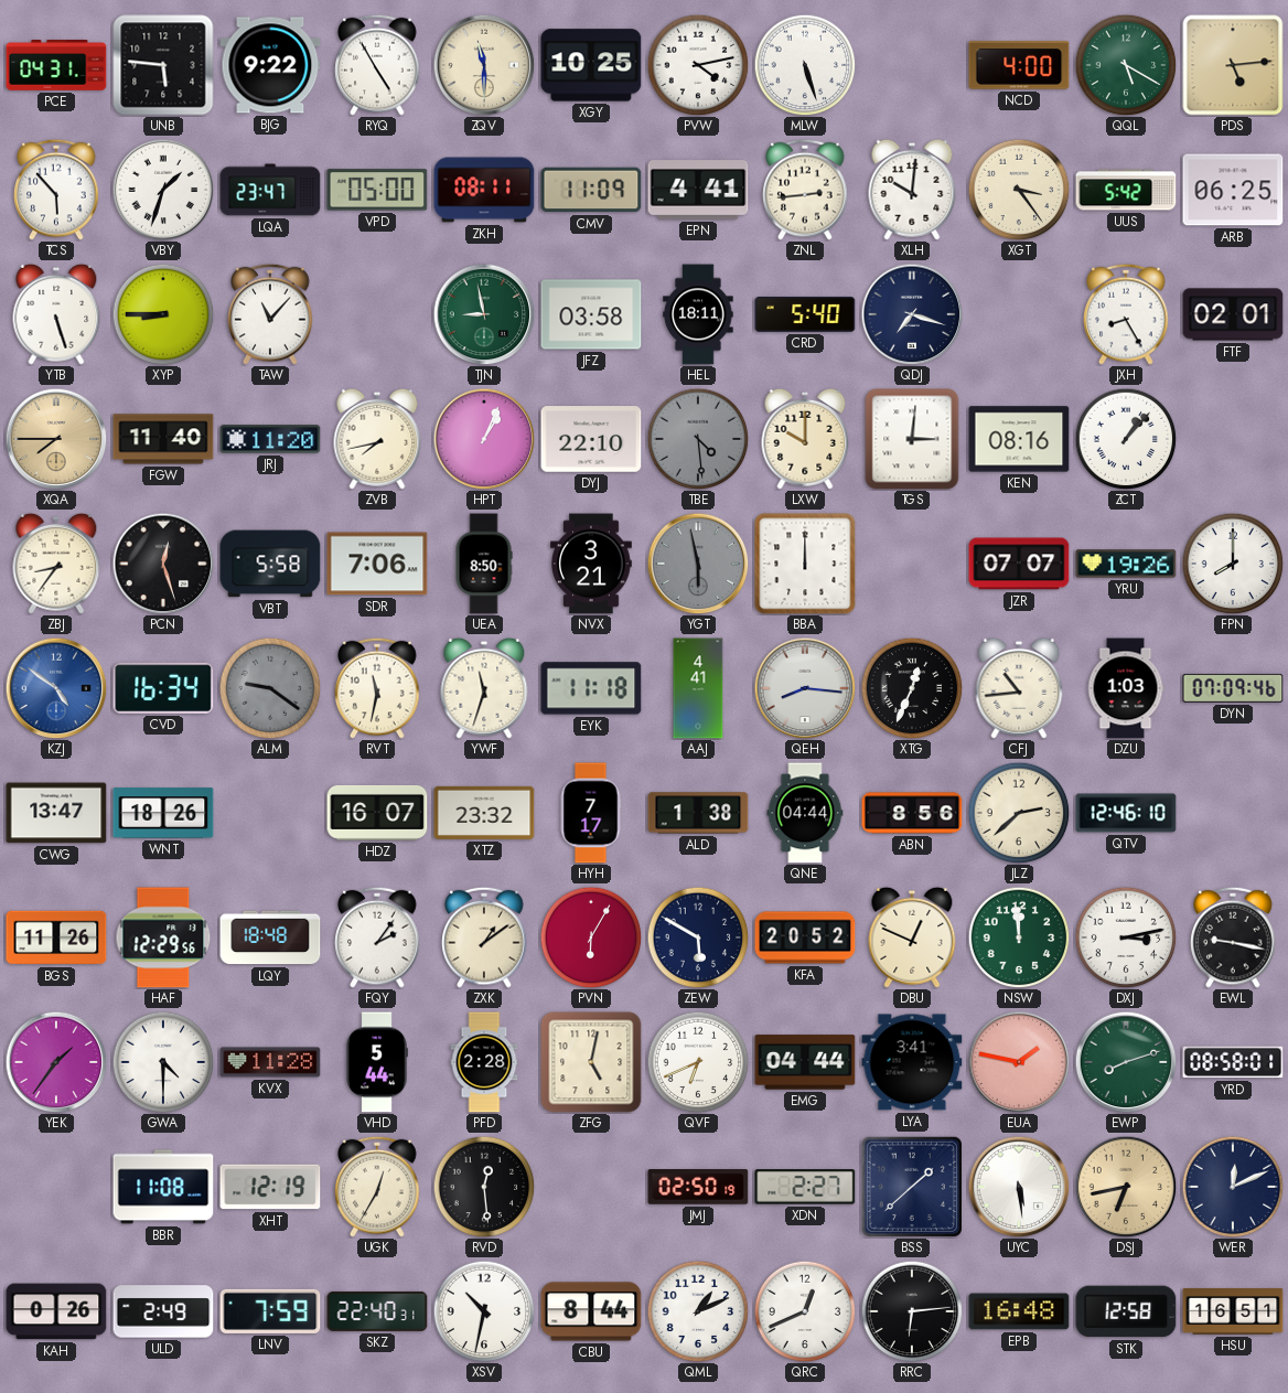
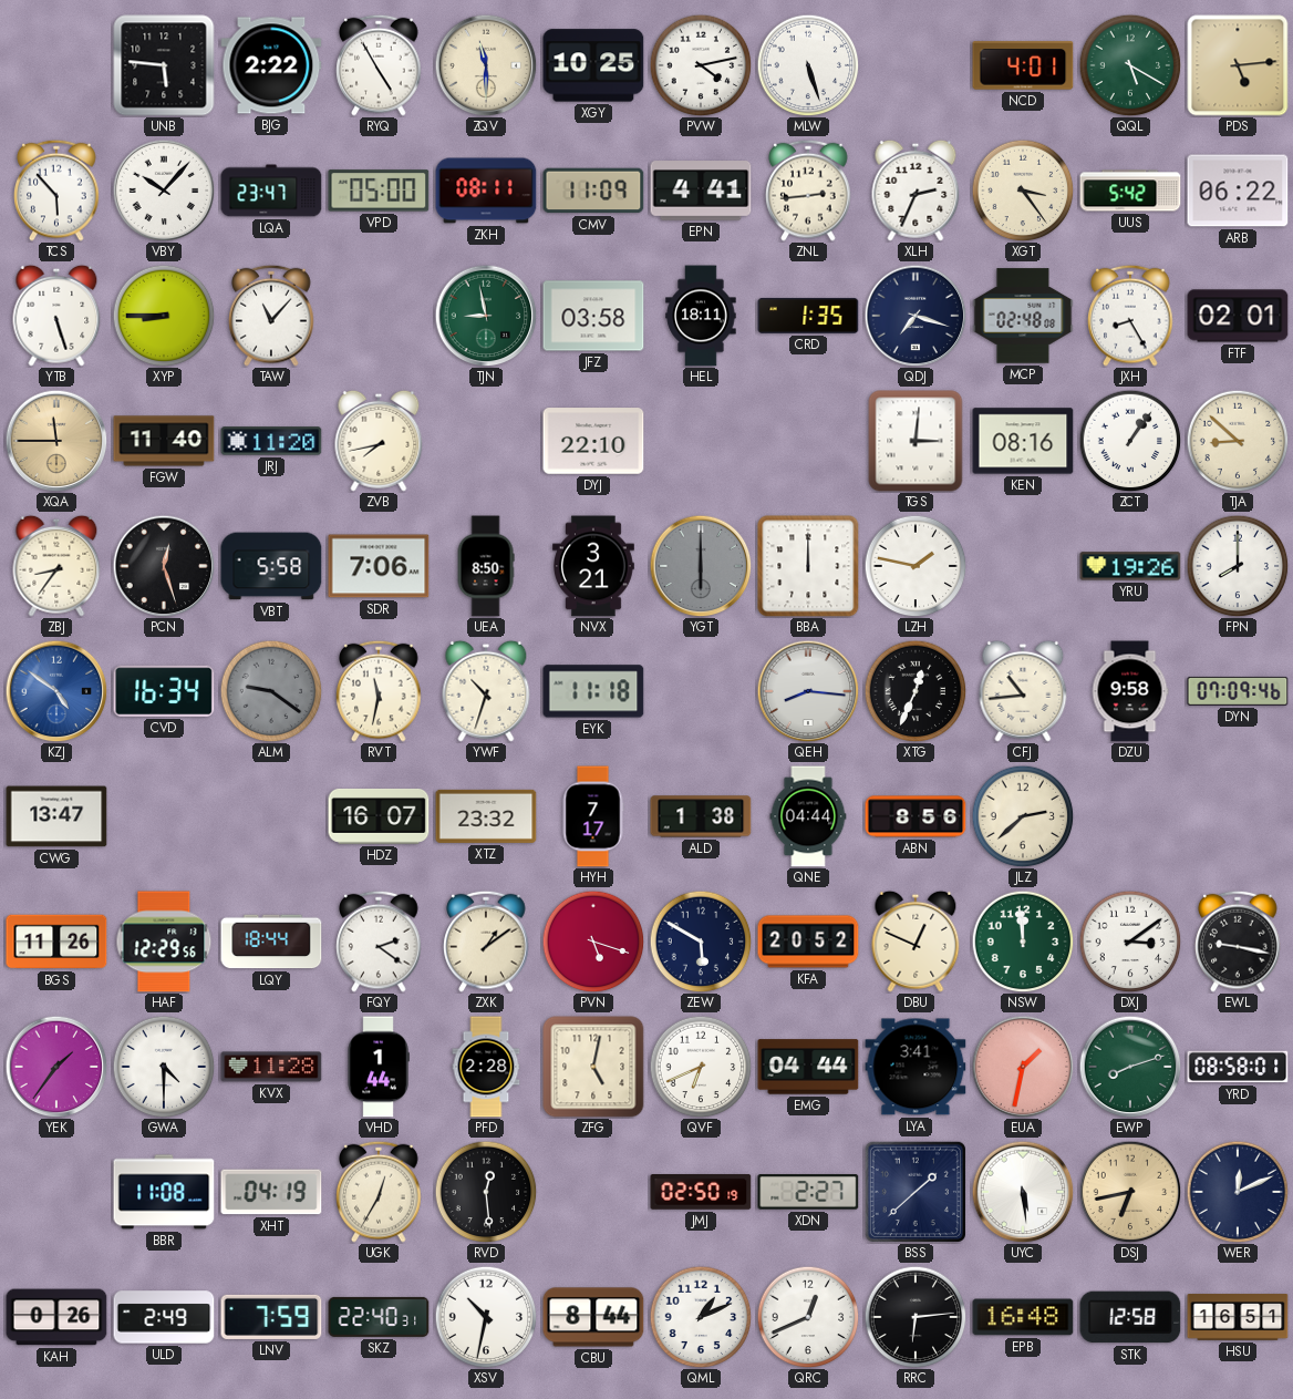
PCE: 04:31 -> none
BJG: 9:22 -> 2:22
NCD: 4:00 -> 4:01
VBY: 1:33 -> 10:07
XLH: 10:01 -> 2:34
ARB: 06:25 -> 06:22
CRD: 5:40 -> 1:35
MCP: none -> 02:48
XQA: 7:45 -> 11:45
HPT: 1:04 -> none
TBE: 4:29 -> none
LXW: 10:00 -> none
ZCT: 1:07 -> 1:06
TJA: none -> 8:52
YGT: 5:58 -> 6:00
LZH: none -> 1:47
JZR: 07:07 -> none
YWF: 11:33 -> 10:33
AAJ: 4:41 -> none
DZU: 1:03 -> 9:58
WNT: 18:26 -> none
QTV: 12:46 -> none
LQY: 18:48 -> 18:44
FQY: 2:06 -> 2:21
PVN: 6:05 -> 5:18
DXJ: 3:13 -> 3:09
VHD: 5:44 -> 1:44
EUA: 1:47 -> 1:32
XHT: 12:19 -> 04:19
